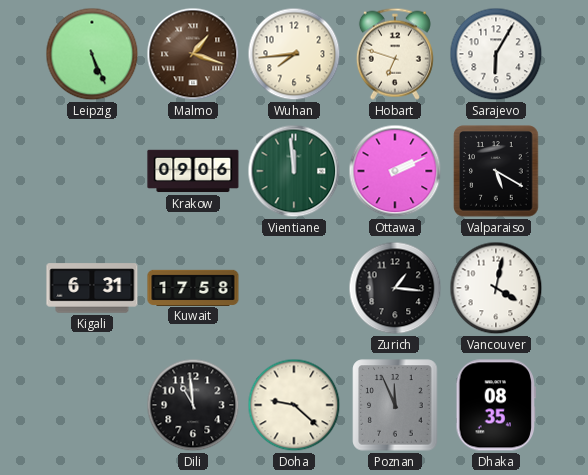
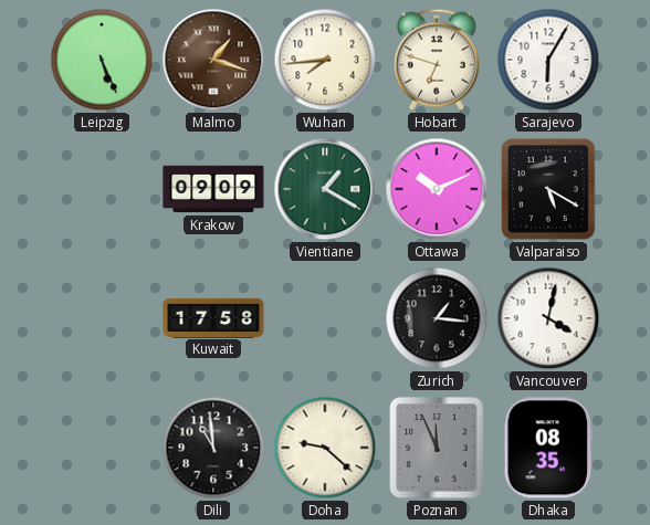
Krakow: 09:06 -> 09:09
Vientiane: 11:59 -> 1:20
Ottawa: 2:11 -> 10:11
Kigali: 6:31 -> none
